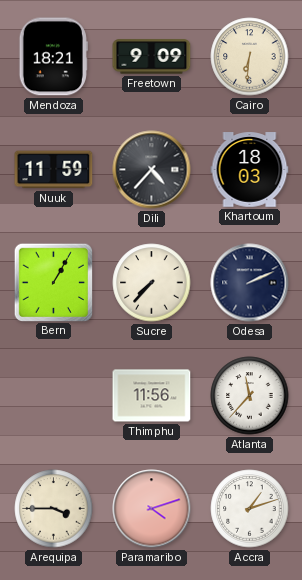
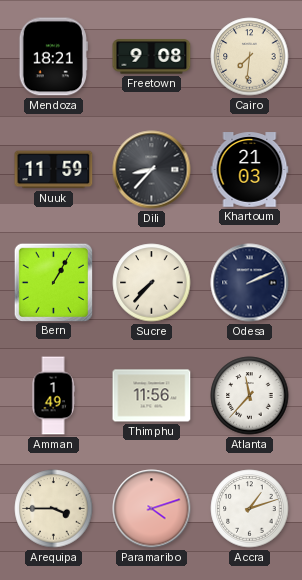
Freetown: 9:09 -> 9:08
Cairo: 6:31 -> 7:31
Dili: 4:37 -> 8:37
Khartoum: 18:03 -> 21:03
Amman: none -> 1:49
